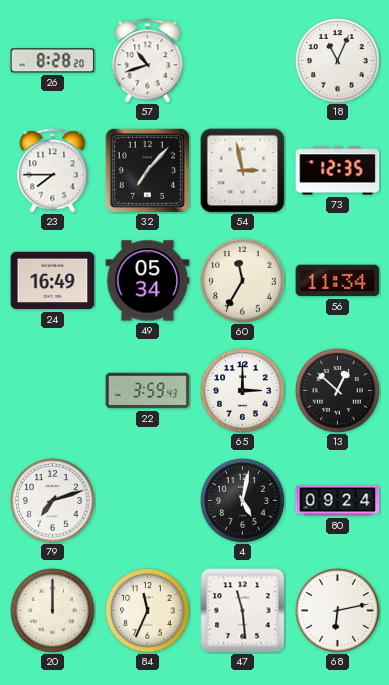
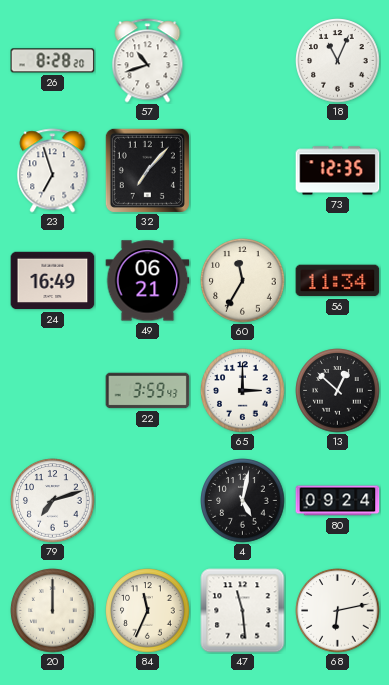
23: 7:45 -> 6:57
54: 2:58 -> none
49: 05:34 -> 06:21
